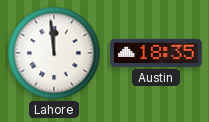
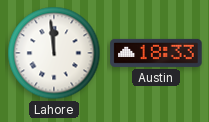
Austin: 18:35 -> 18:33
